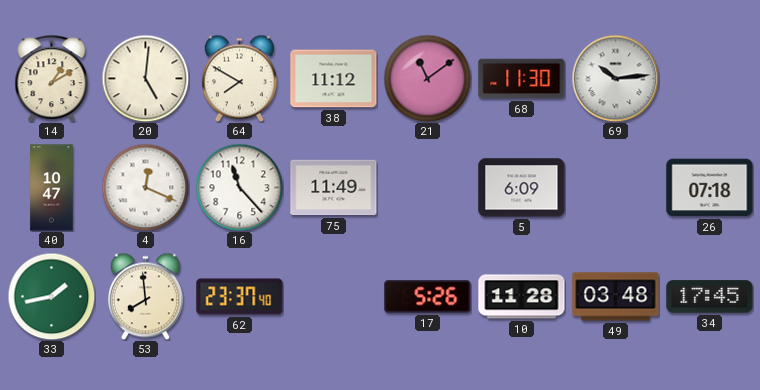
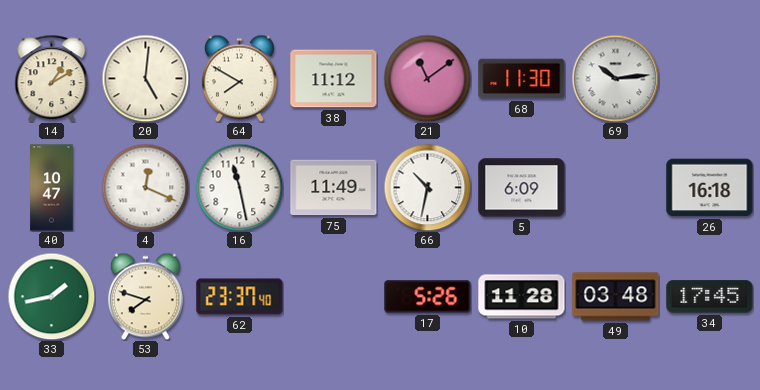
16: 11:23 -> 11:28
66: none -> 10:32
26: 07:18 -> 16:18
53: 7:59 -> 7:48
